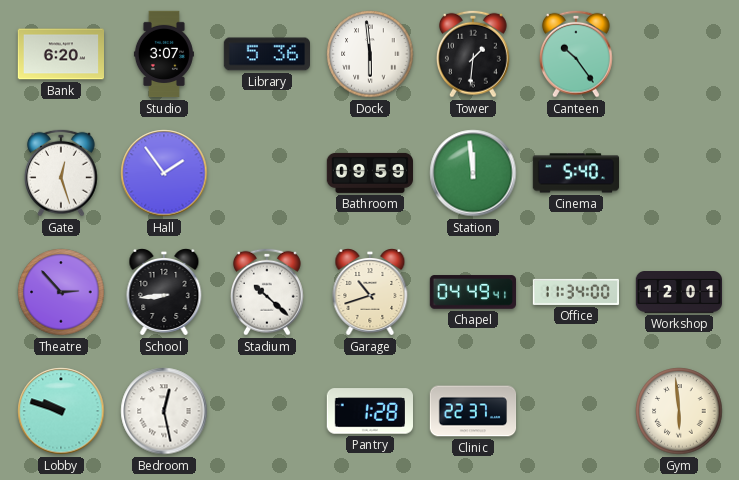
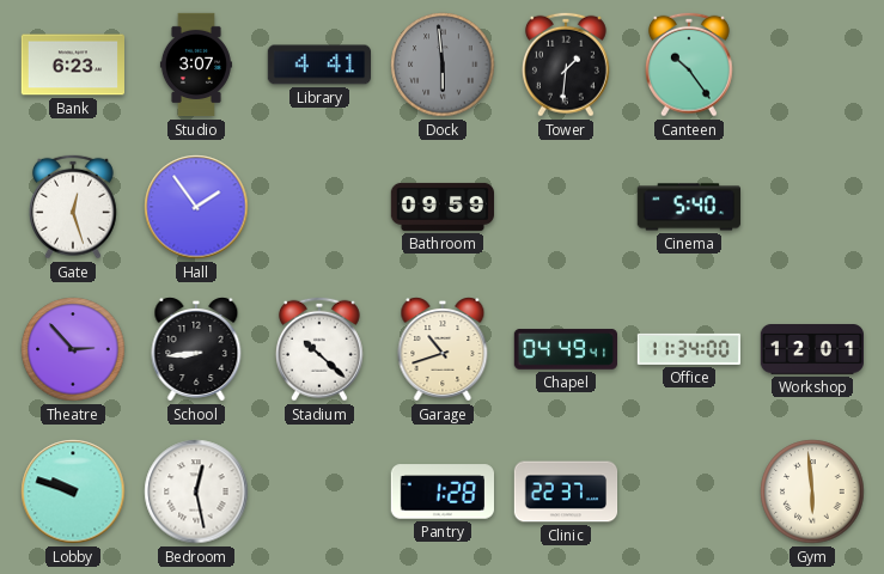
Bank: 6:20 -> 6:23
Library: 5:36 -> 4:41
Dock dial: white -> grey
Station: 11:59 -> none
